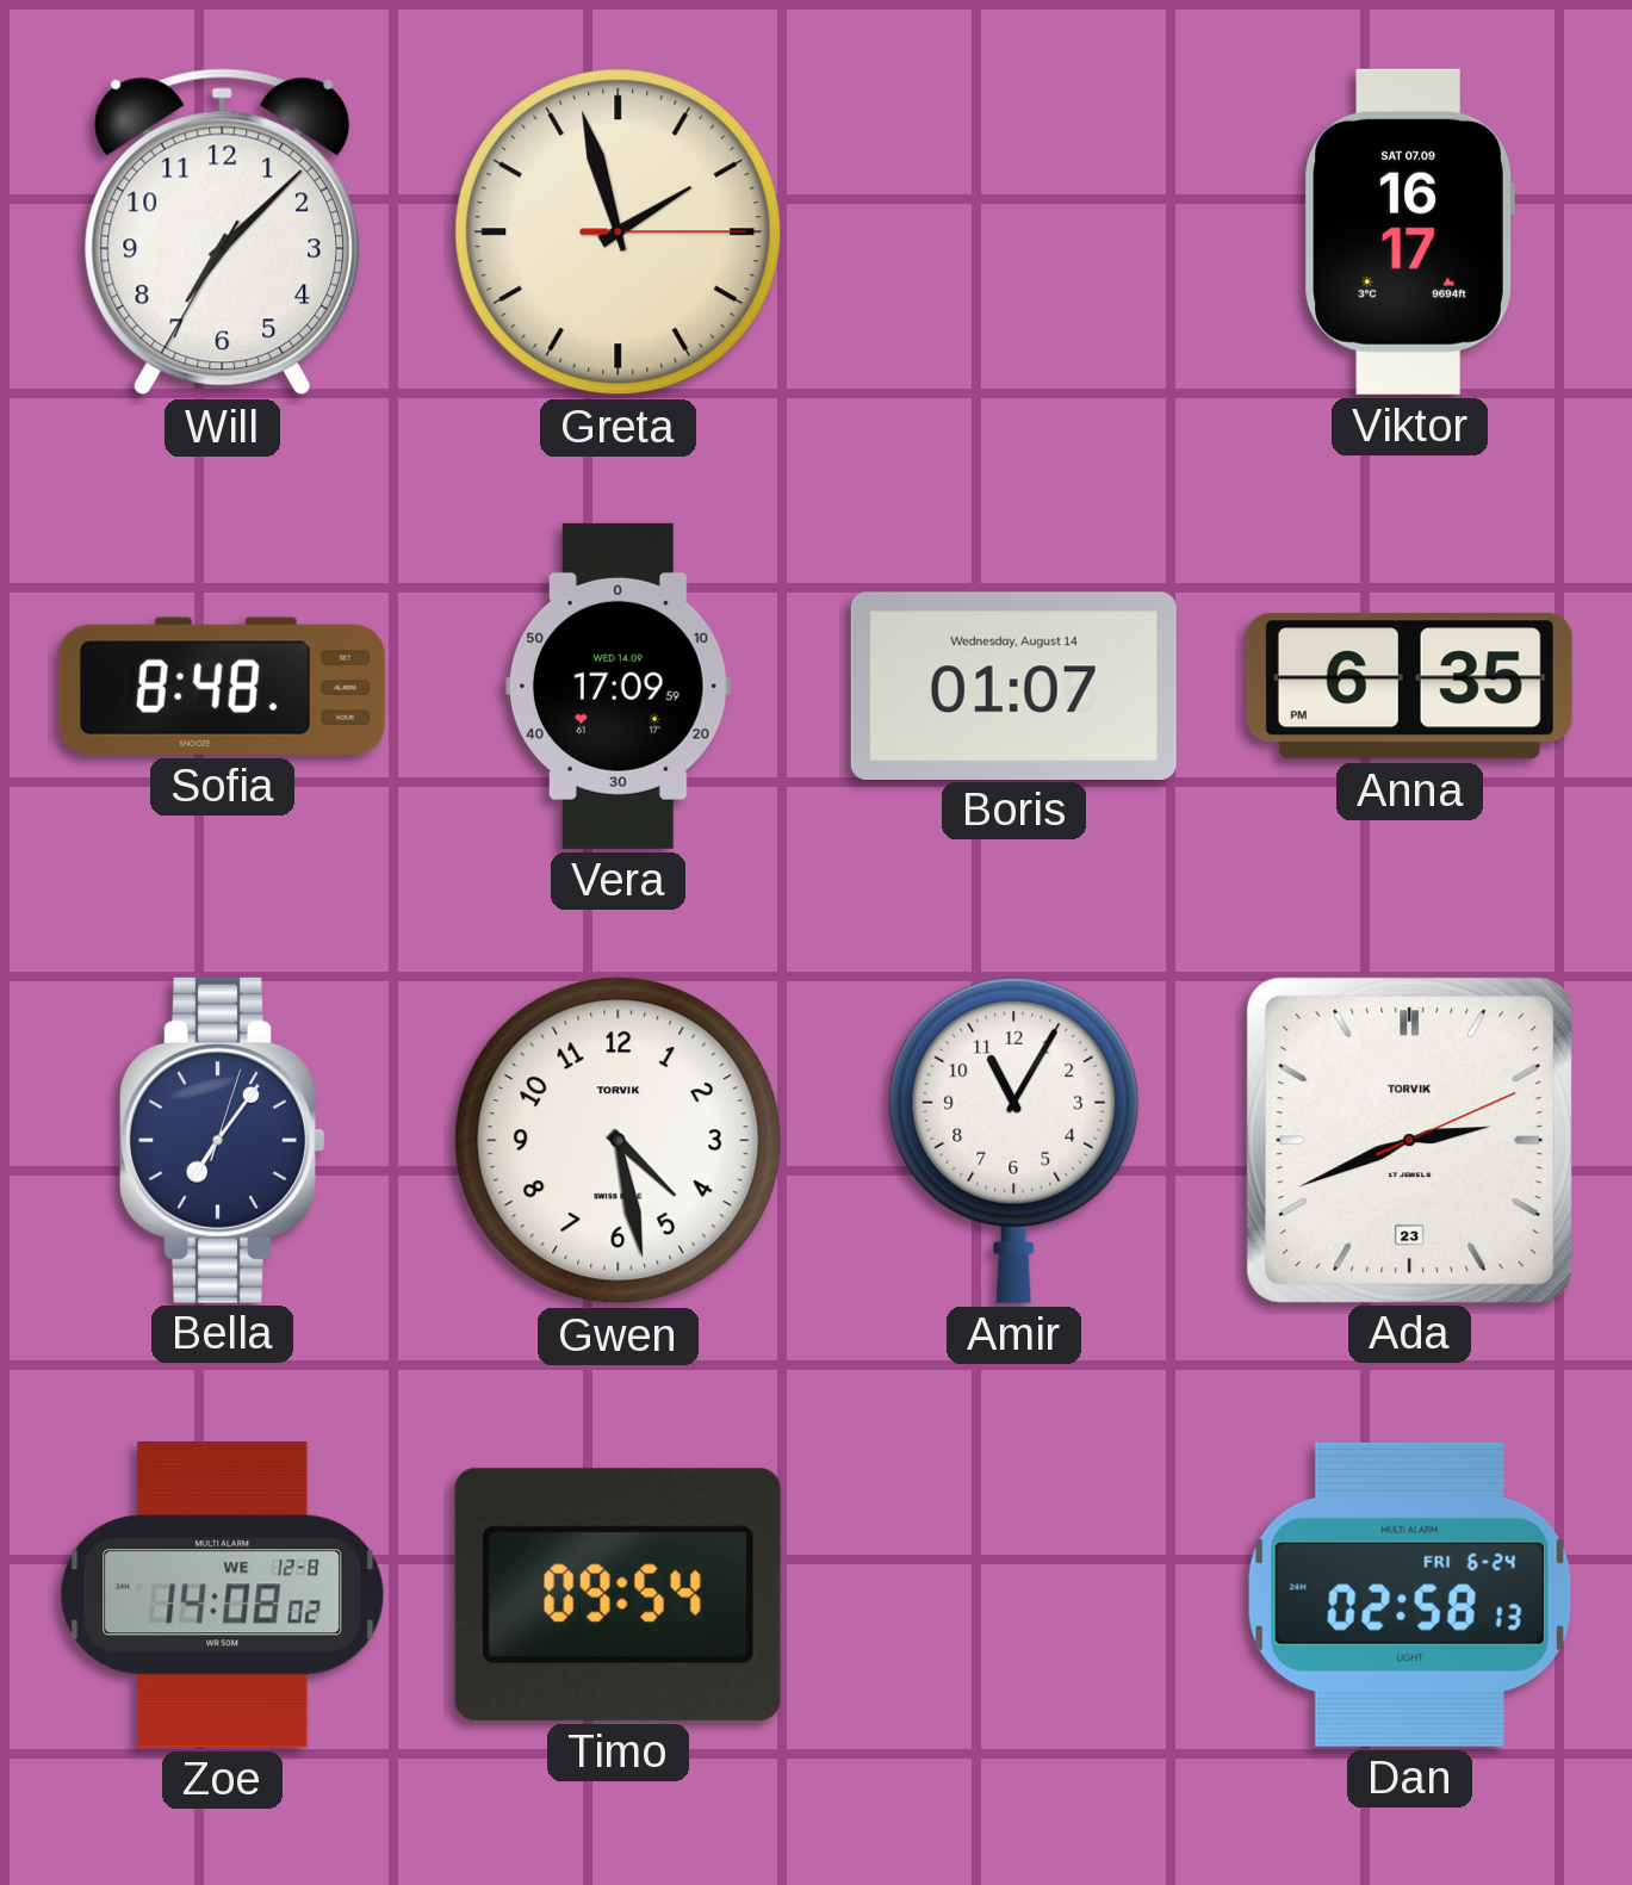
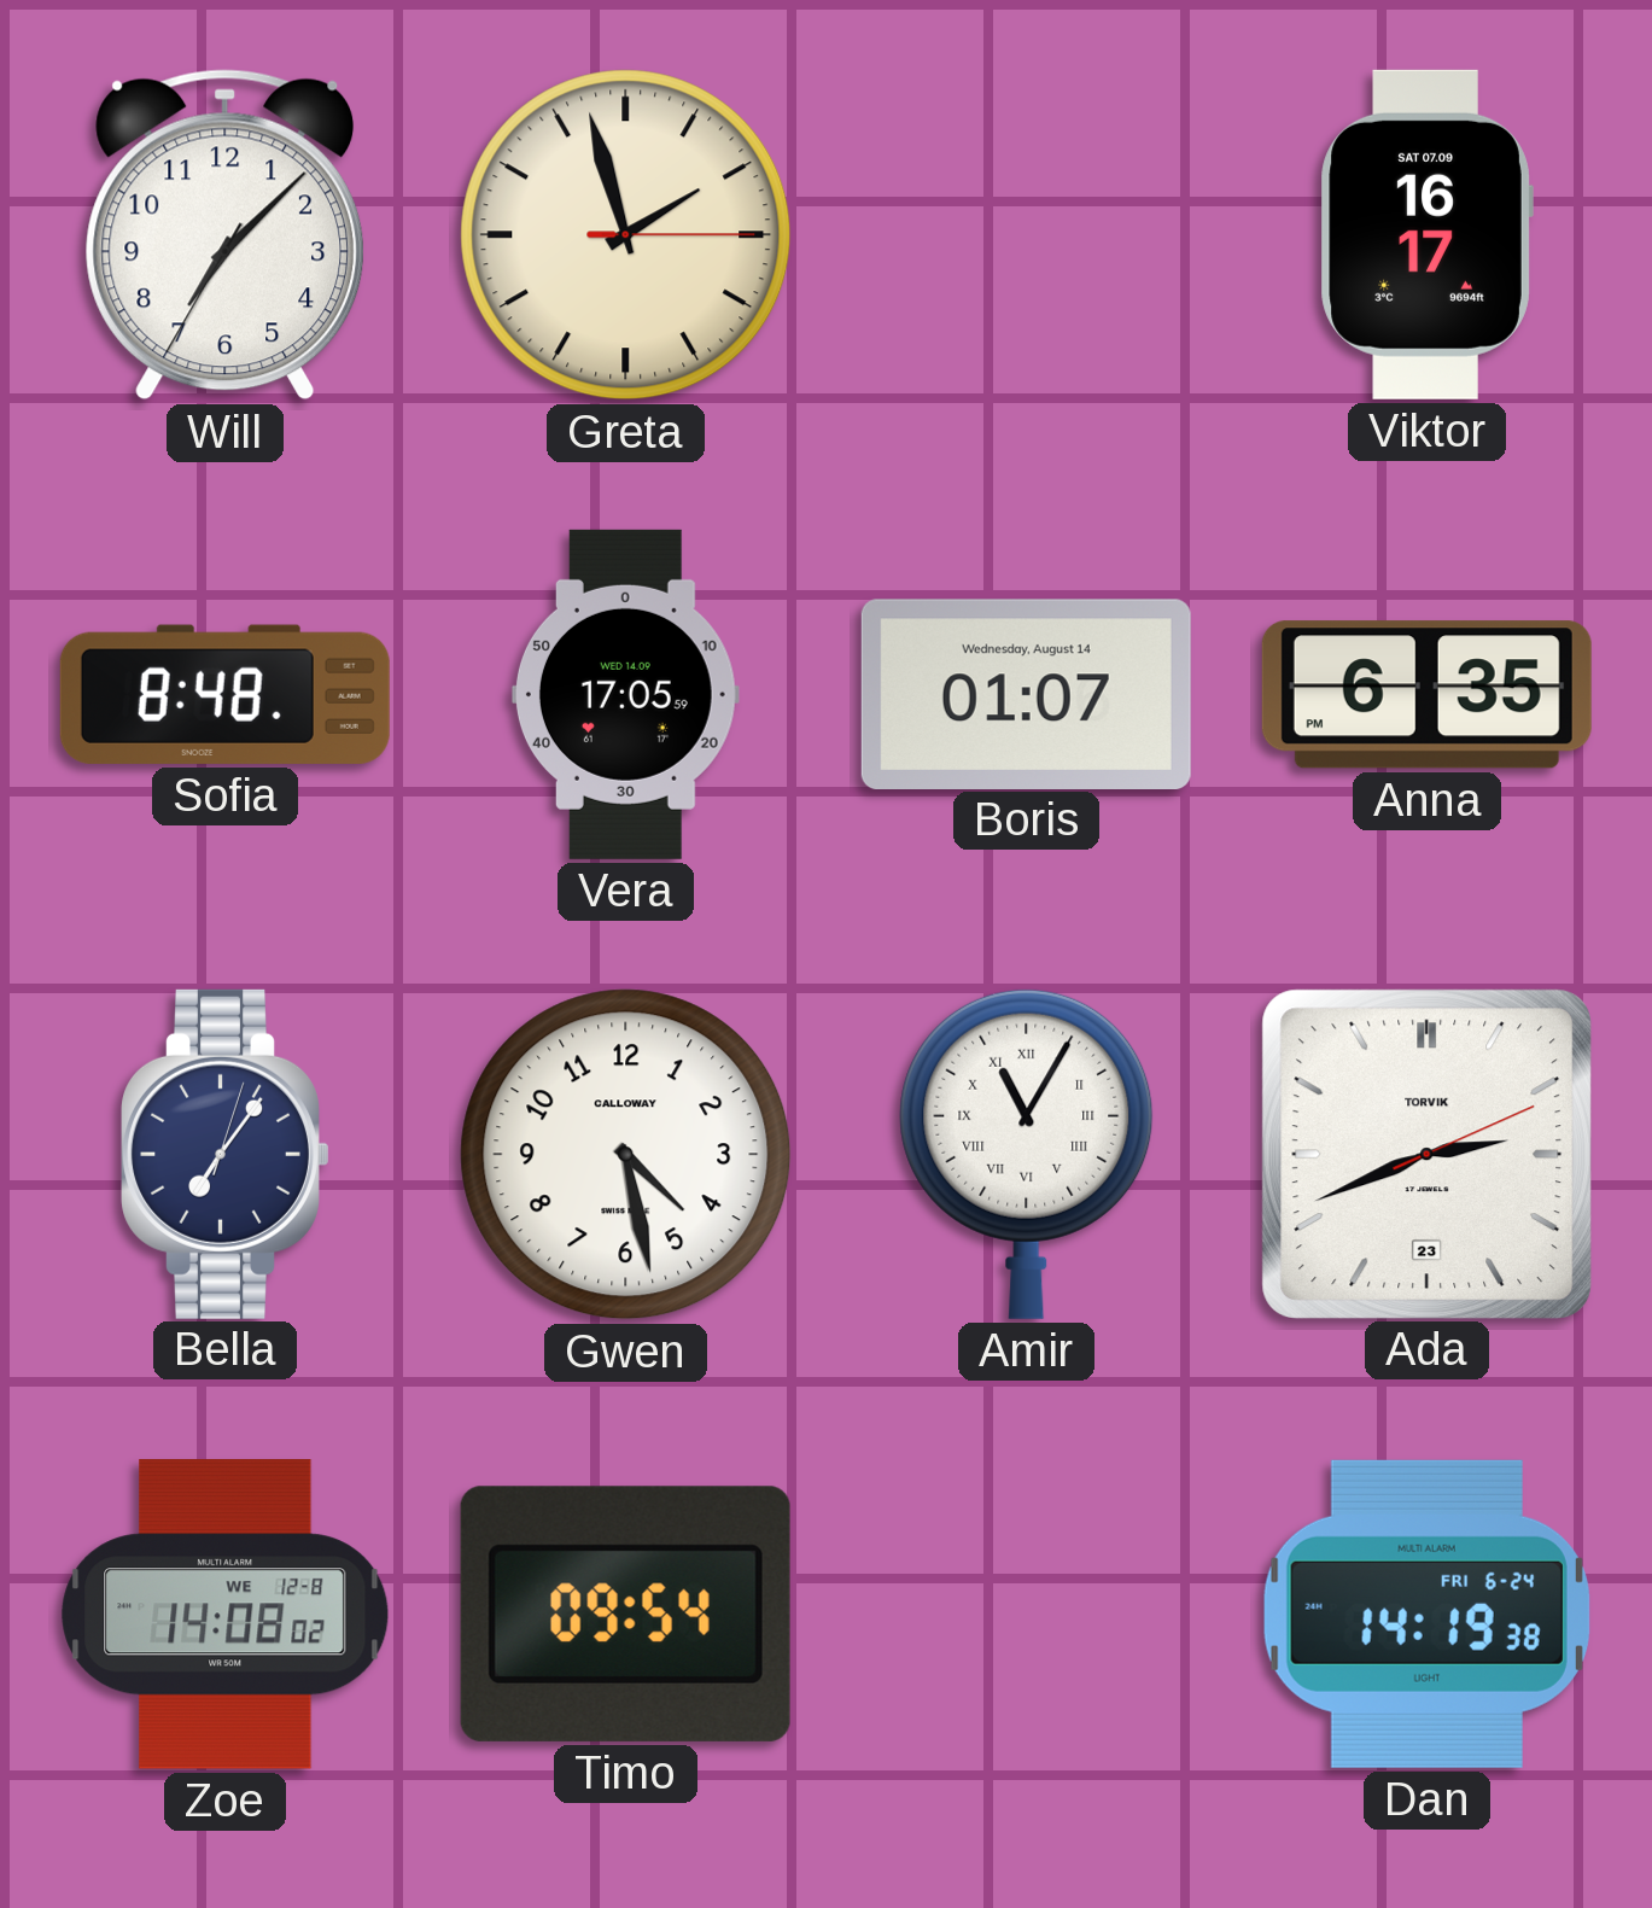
Vera: 17:09 -> 17:05
Gwen brand: TORVIK -> CALLOWAY
Amir numerals: Arabic -> Roman
Dan: 02:58 -> 14:19
